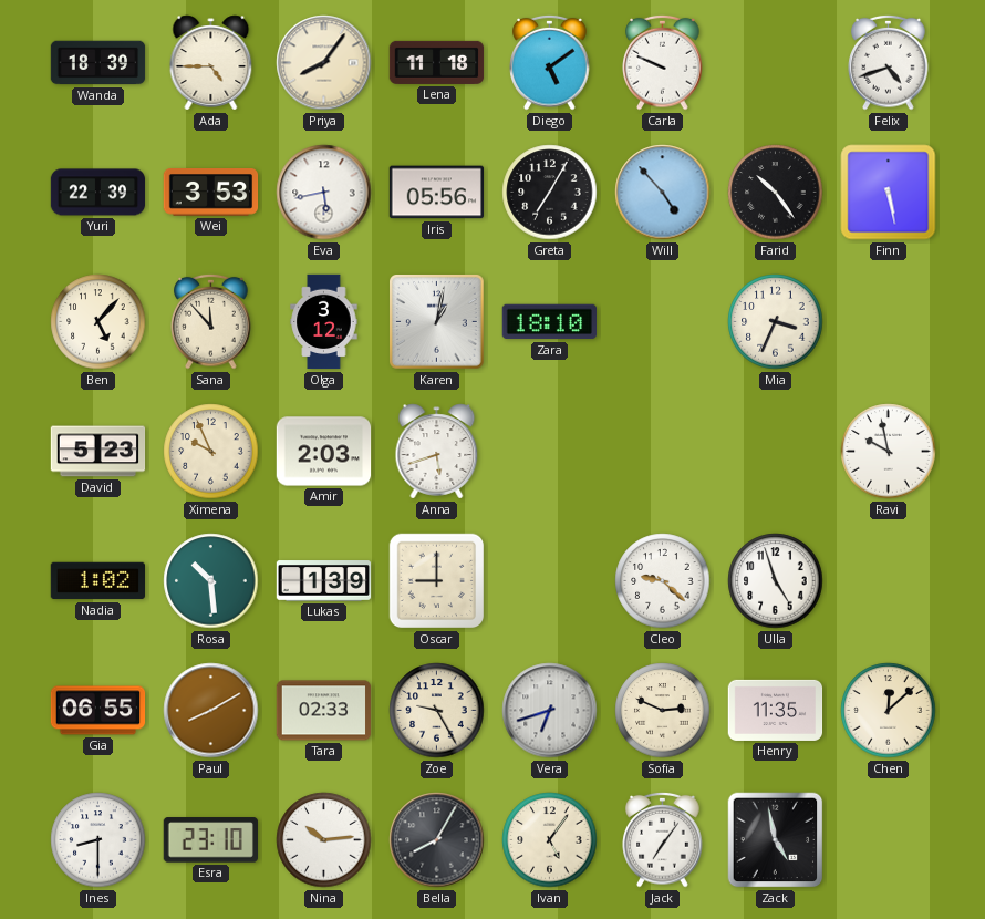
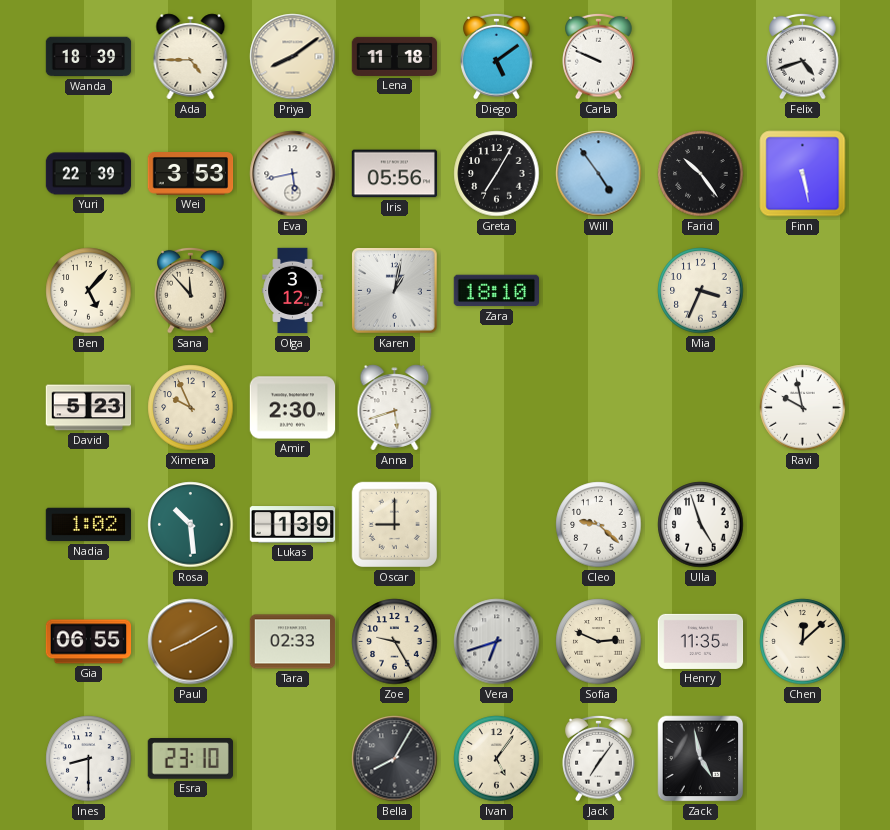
Priya: 8:06 -> 8:09
Will: 4:53 -> 4:54
Amir: 2:03 -> 2:30
Nina: 10:14 -> none
